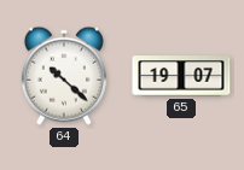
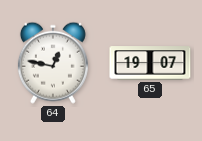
64: 10:22 -> 12:47
